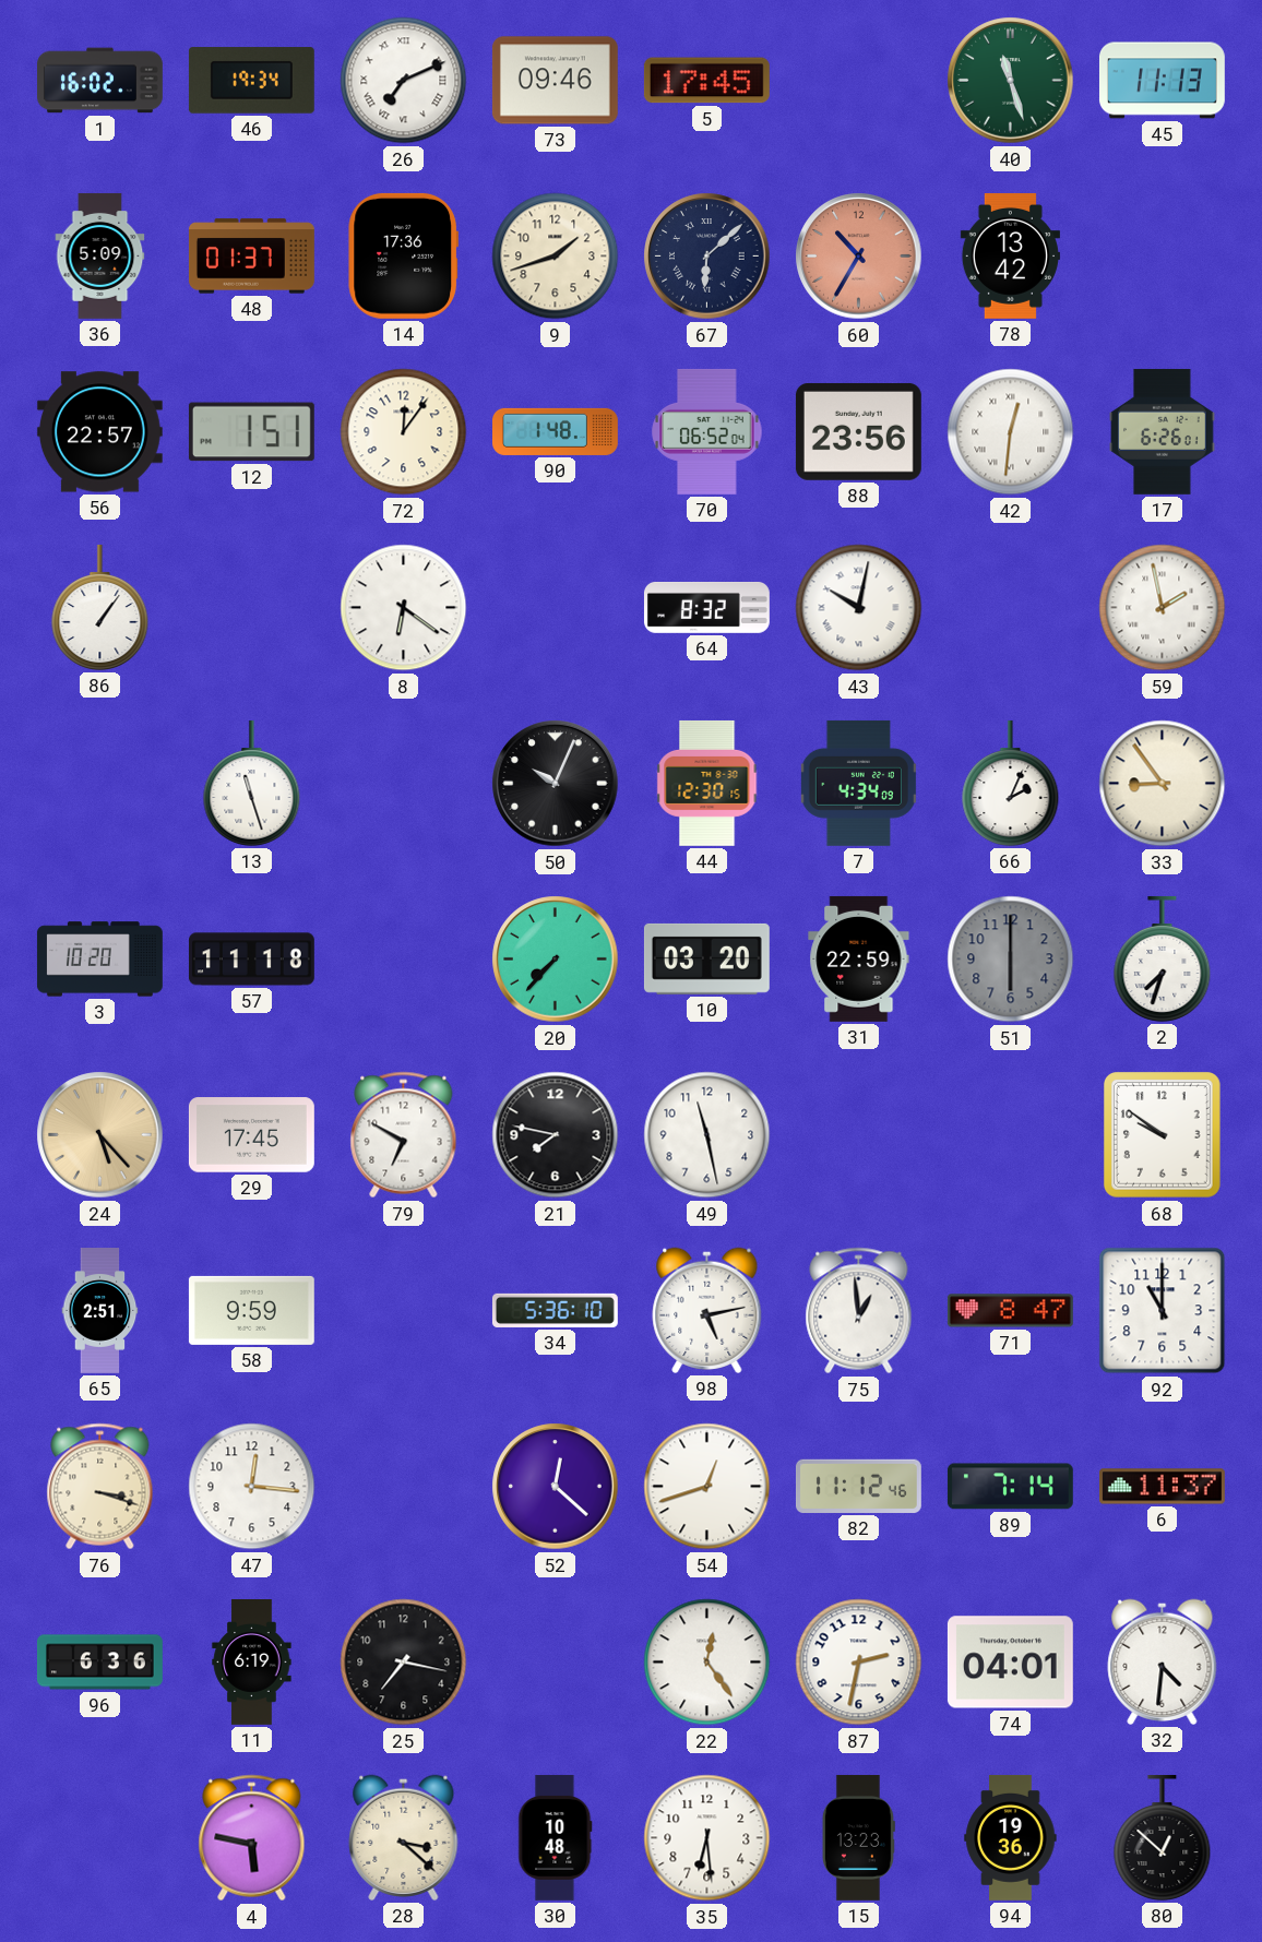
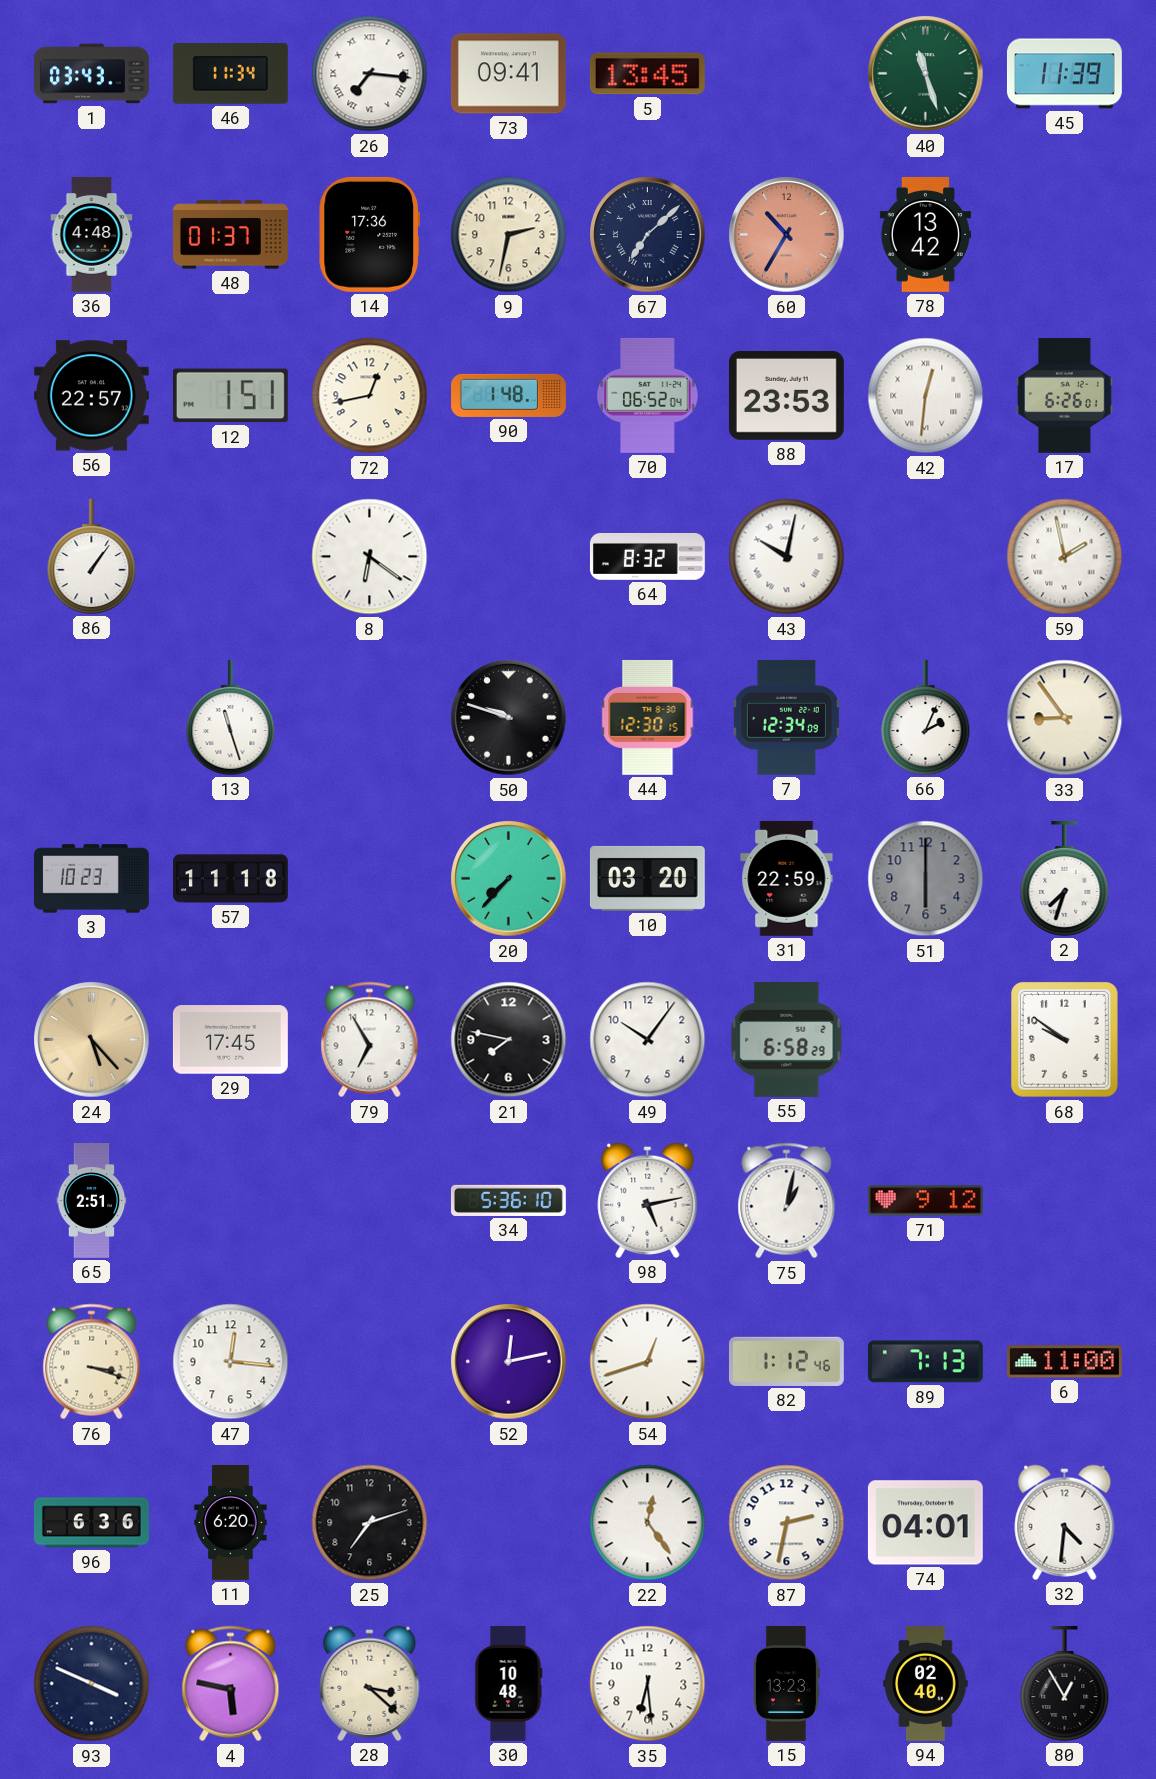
1: 16:02 -> 03:43
46: 19:34 -> 11:34
26: 7:11 -> 7:16
73: 09:46 -> 09:41
5: 17:45 -> 13:45
45: 11:13 -> 11:39
36: 5:09 -> 4:48
9: 1:42 -> 2:32
67: 6:08 -> 7:08
72: 12:06 -> 12:43
88: 23:56 -> 23:53
50: 10:04 -> 9:48
7: 4:34 -> 12:34
3: 10:20 -> 10:23
79: 6:50 -> 6:55
49: 11:28 -> 10:06
55: none -> 6:58
58: 9:59 -> none
75: 12:59 -> 1:02
71: 8:47 -> 9:12
92: 11:00 -> none
52: 12:22 -> 12:13
82: 11:12 -> 1:12
89: 7:14 -> 7:13
6: 11:37 -> 11:00
11: 6:19 -> 6:20
25: 7:17 -> 7:12
93: none -> 3:49
94: 19:36 -> 02:40
80: 12:52 -> 12:55
